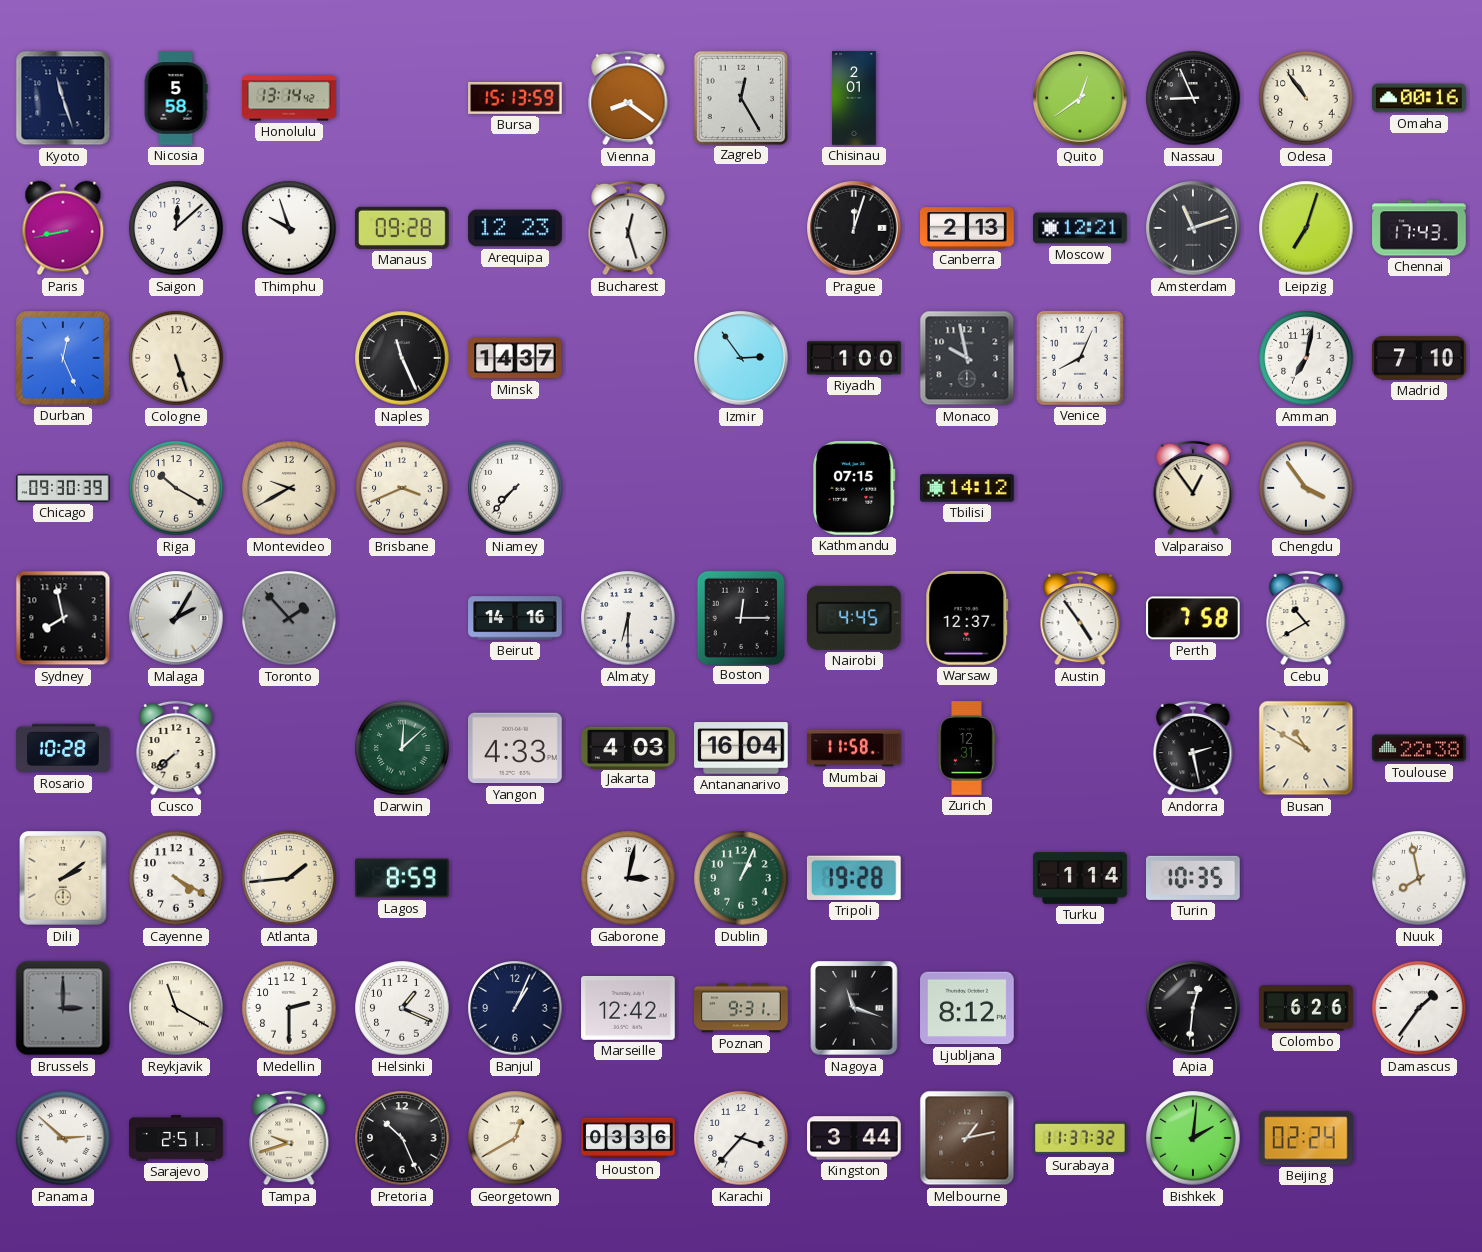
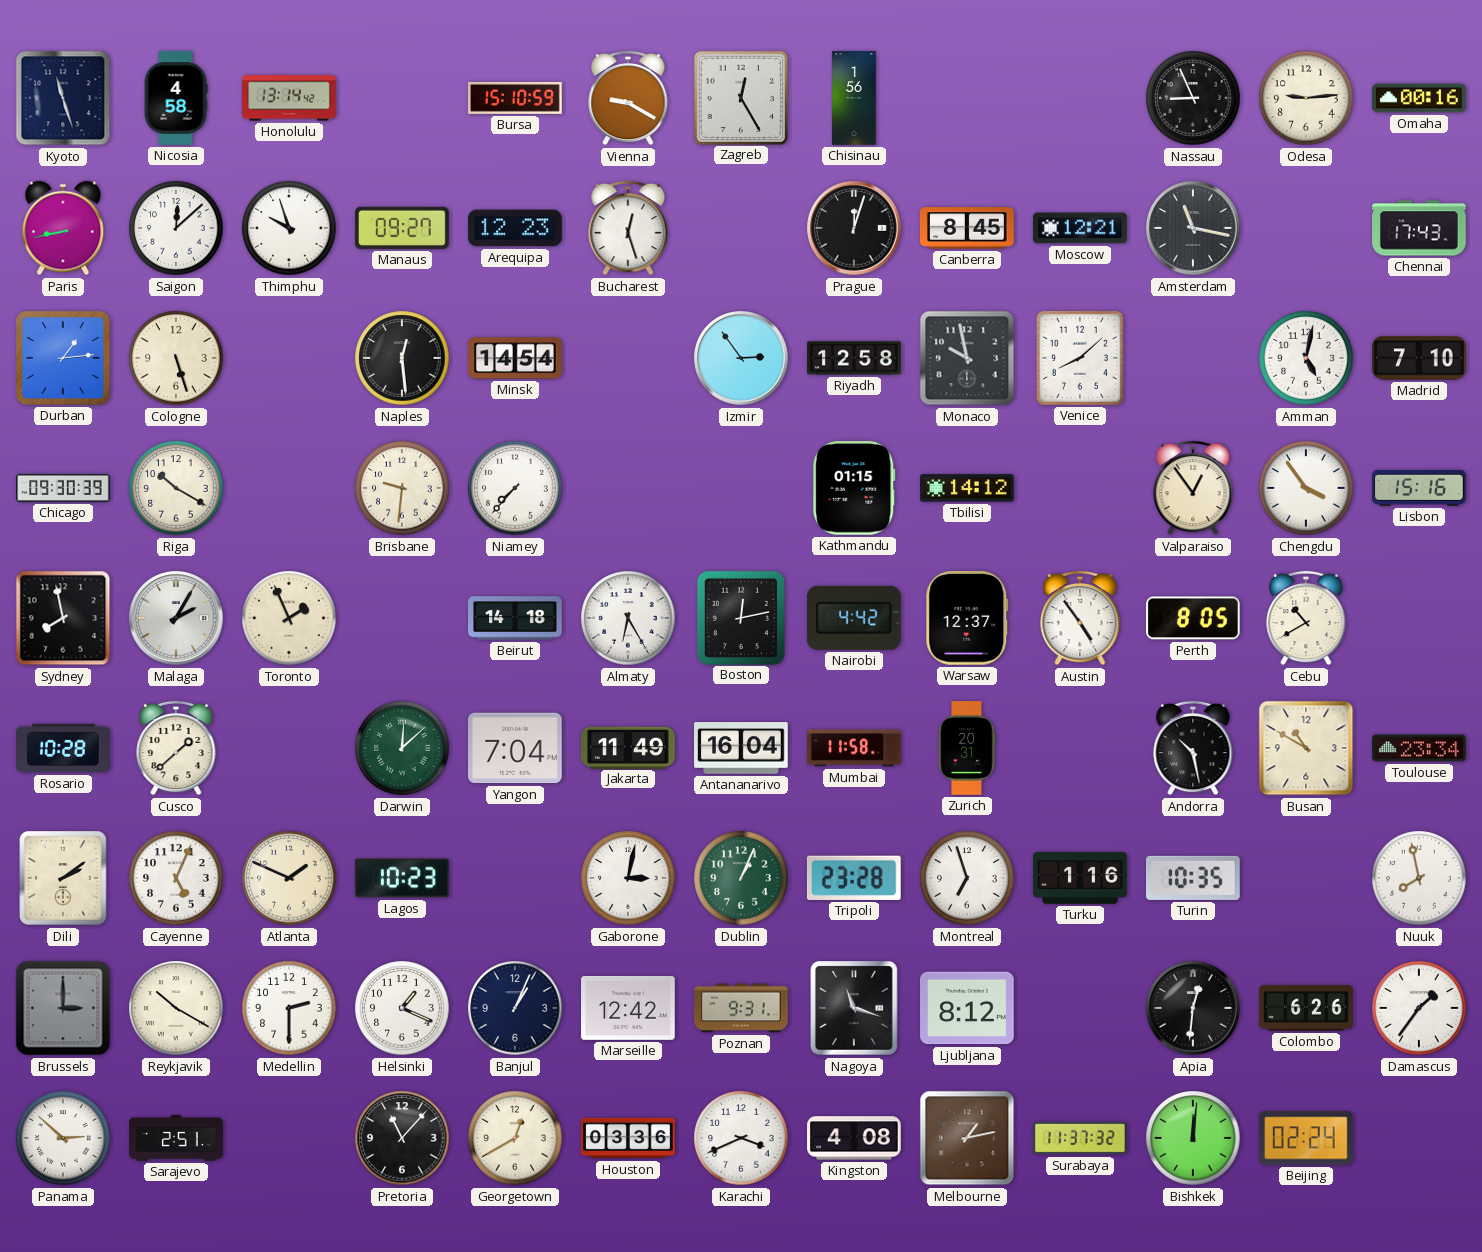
Nicosia: 5:58 -> 4:58
Bursa: 15:13 -> 15:10
Vienna: 8:21 -> 9:20
Chisinau: 2:01 -> 1:56
Quito: 12:39 -> none
Odesa: 10:54 -> 9:14
Manaus: 09:28 -> 09:27
Canberra: 2:13 -> 8:45
Amsterdam: 11:12 -> 11:17
Leipzig: 7:03 -> none
Durban: 12:26 -> 1:14
Naples: 11:26 -> 12:29
Minsk: 14:37 -> 14:54
Riyadh: 1:00 -> 12:58
Venice: 8:04 -> 8:08
Amman: 7:02 -> 5:02
Montevideo: 9:40 -> none
Brisbane: 3:41 -> 9:31
Kathmandu: 07:15 -> 01:15
Lisbon: none -> 15:16
Toronto: 1:53 -> 1:56
Toronto dial: grey -> cream
Beirut: 14:16 -> 14:18
Almaty: 6:30 -> 6:25
Boston: 12:15 -> 12:13
Nairobi: 4:45 -> 4:42
Perth: 7:58 -> 8:05
Cusco: 7:38 -> 1:38
Yangon: 4:33 -> 7:04
Jakarta: 4:03 -> 11:49
Zurich: 12:31 -> 20:31
Andorra: 2:28 -> 10:28
Toulouse: 22:38 -> 23:34
Cayenne: 4:20 -> 5:04
Atlanta: 1:44 -> 1:49
Lagos: 8:59 -> 10:23
Tripoli: 19:28 -> 23:28
Montreal: none -> 6:57
Turku: 1:14 -> 1:16
Reykjavik: 11:20 -> 10:20
Tampa: 9:42 -> none
Pretoria: 10:26 -> 11:07
Karachi: 3:37 -> 3:41
Kingston: 3:44 -> 4:08
Bishkek: 2:01 -> 12:01
